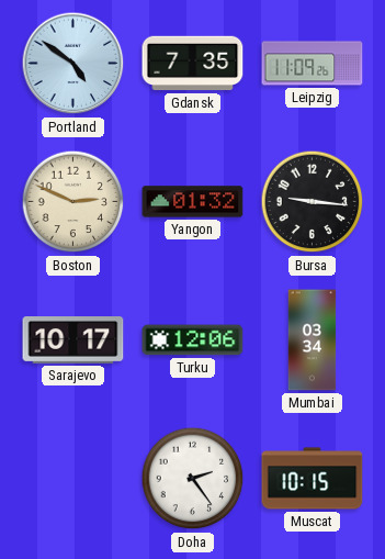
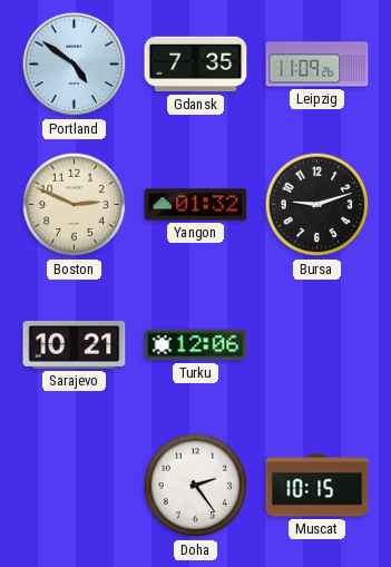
Bursa: 9:16 -> 9:12
Sarajevo: 10:17 -> 10:21
Mumbai: 03:34 -> none
